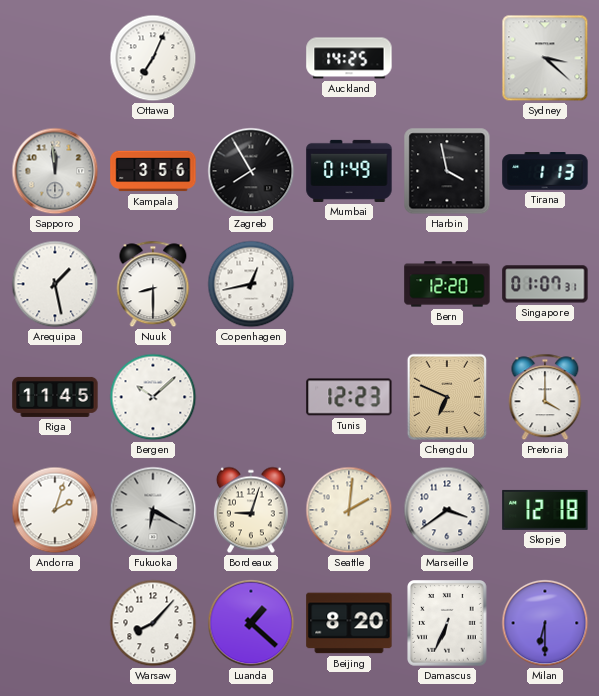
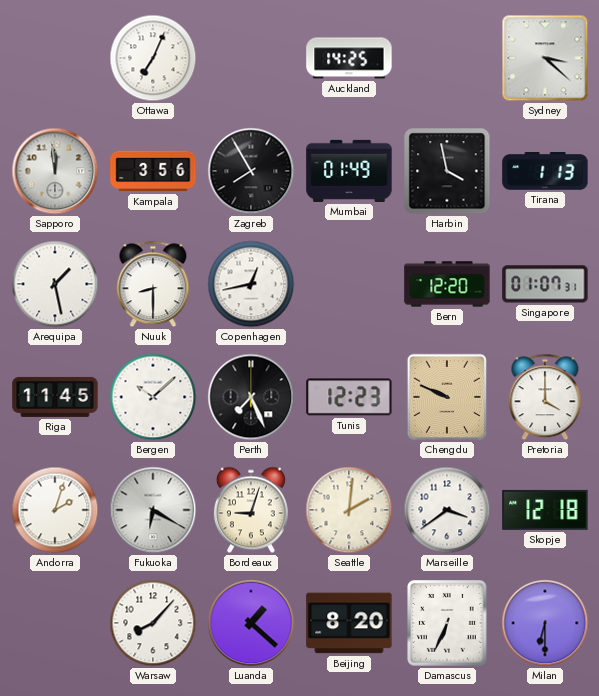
Perth: none -> 7:26
Chengdu: 6:49 -> 9:49
